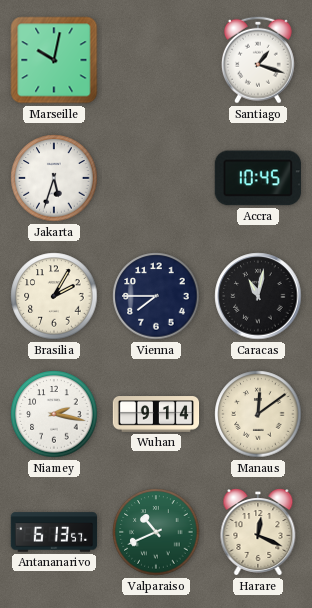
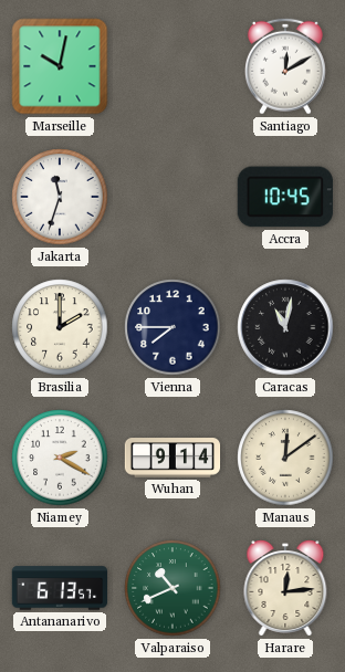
Santiago: 1:18 -> 12:10
Jakarta: 5:33 -> 11:33
Brasilia: 2:05 -> 2:00
Niamey: 2:17 -> 2:20
Harare: 12:19 -> 12:14
